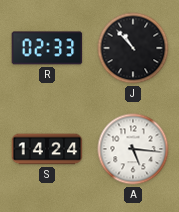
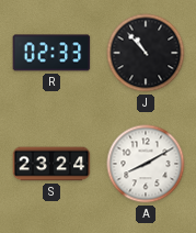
S: 14:24 -> 23:24
A: 5:16 -> 8:10
